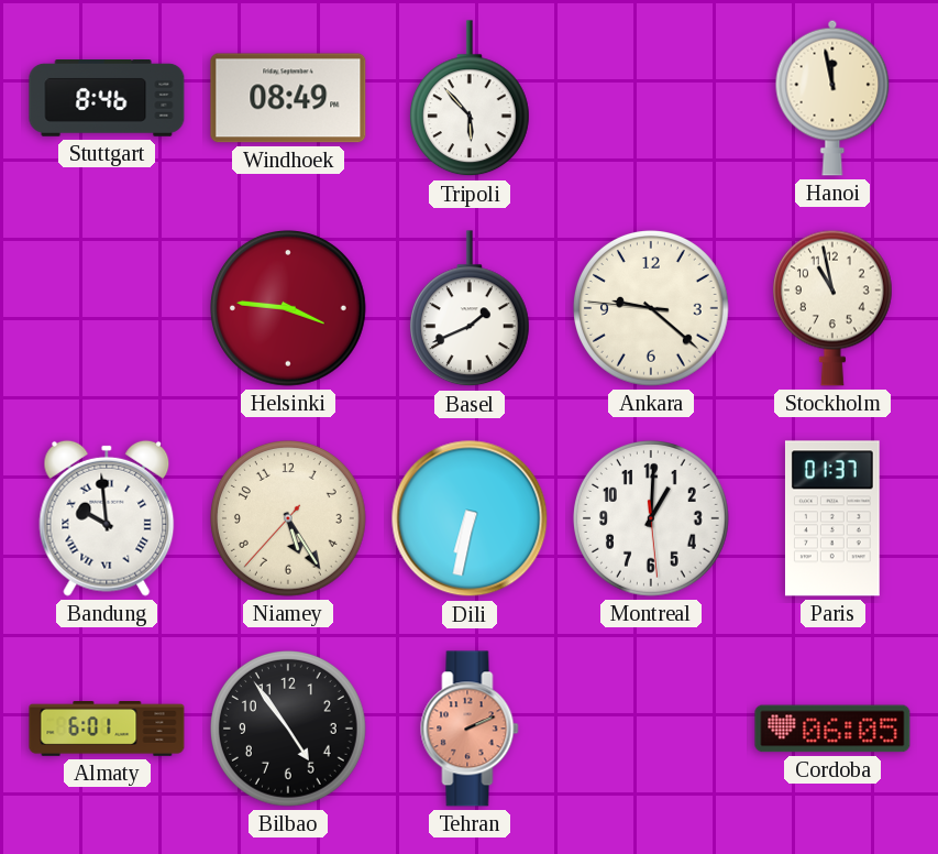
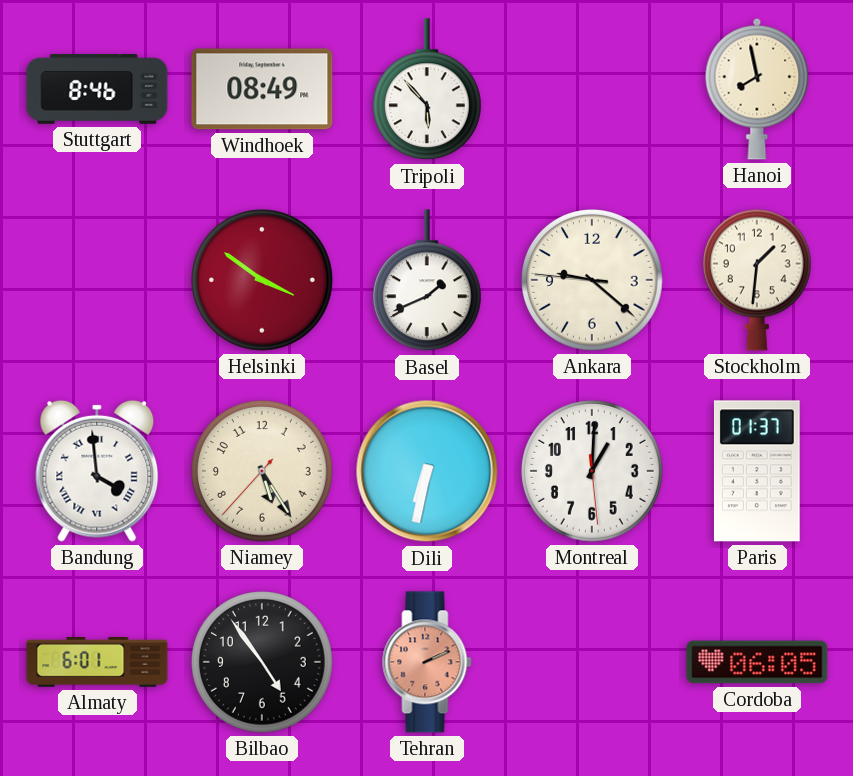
Hanoi: 11:58 -> 7:58
Helsinki: 3:46 -> 3:51
Stockholm: 10:58 -> 1:31
Bandung: 9:59 -> 3:59
